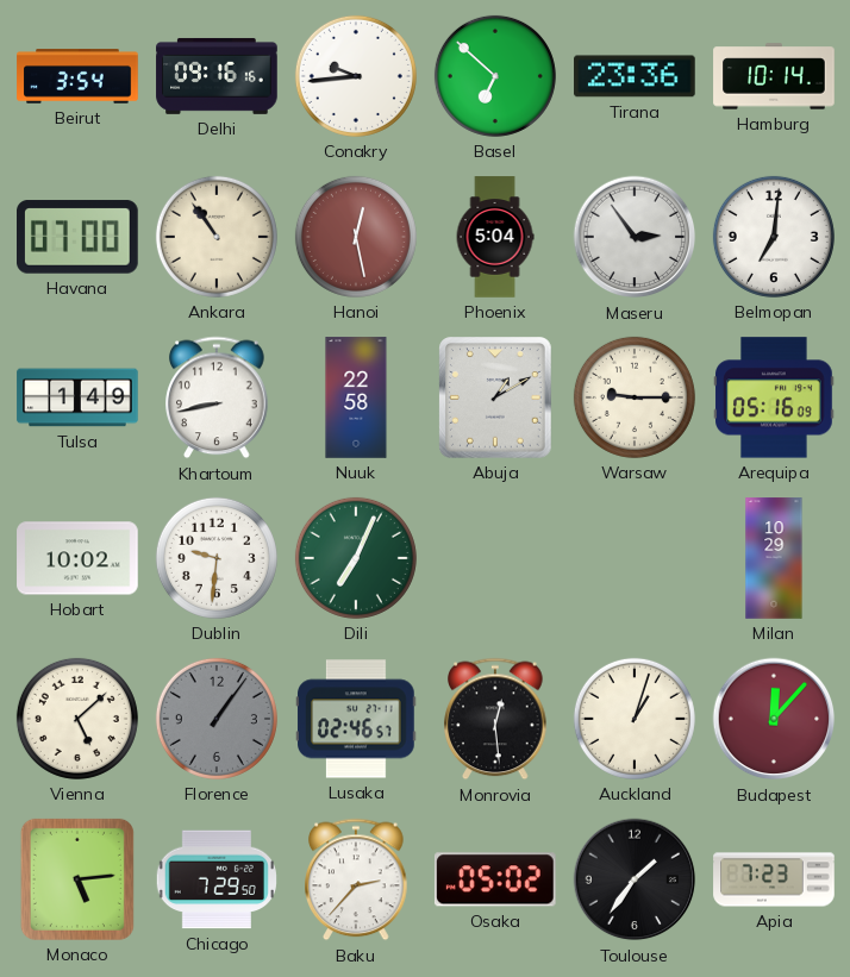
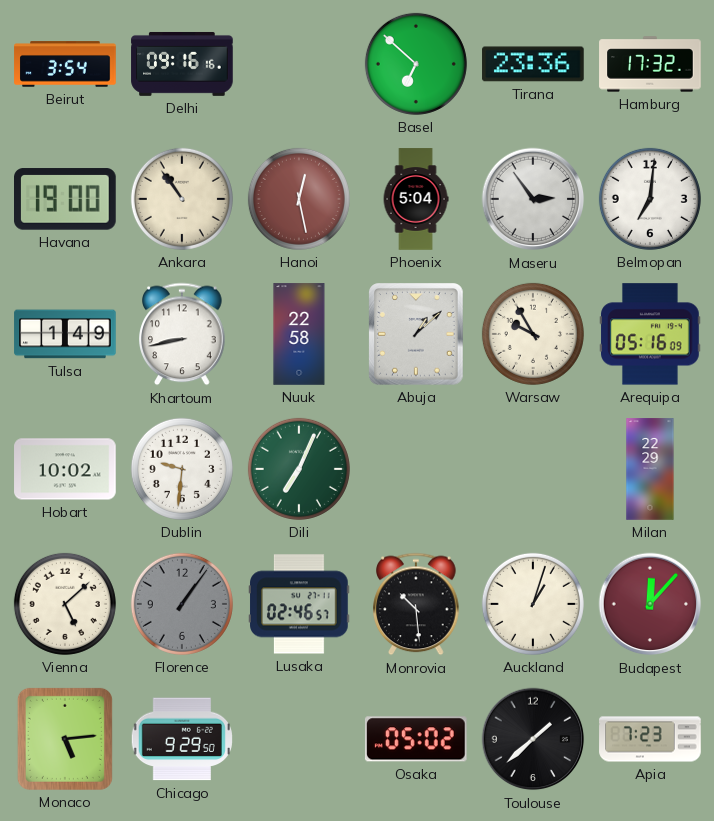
Conakry: 9:44 -> none
Hamburg: 10:14 -> 17:32
Havana: 07:00 -> 19:00
Abuja: 1:10 -> 1:08
Warsaw: 9:15 -> 9:55
Milan: 10:29 -> 22:29
Monrovia: 12:29 -> 10:29
Chicago: 7:29 -> 9:29
Baku: 2:37 -> none
Toulouse: 1:36 -> 1:38
